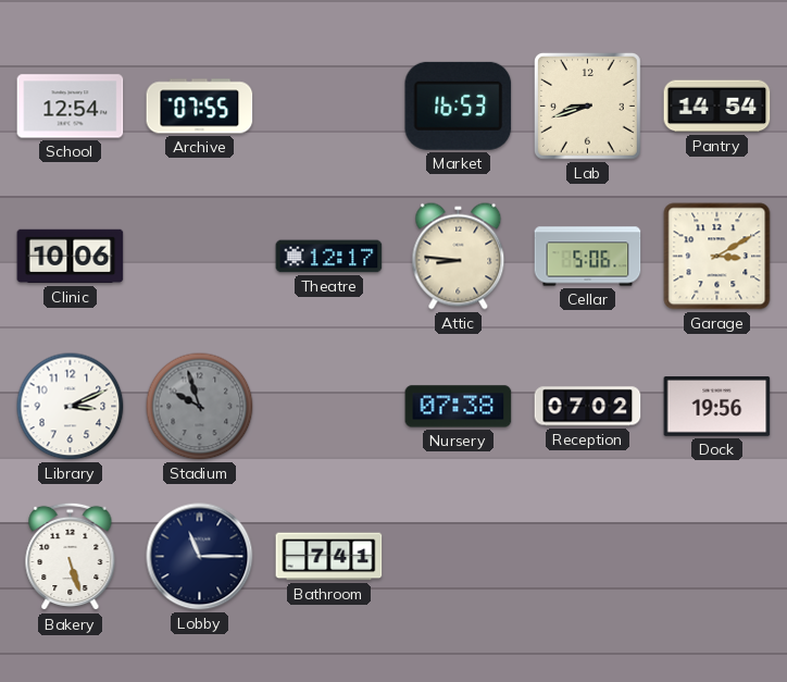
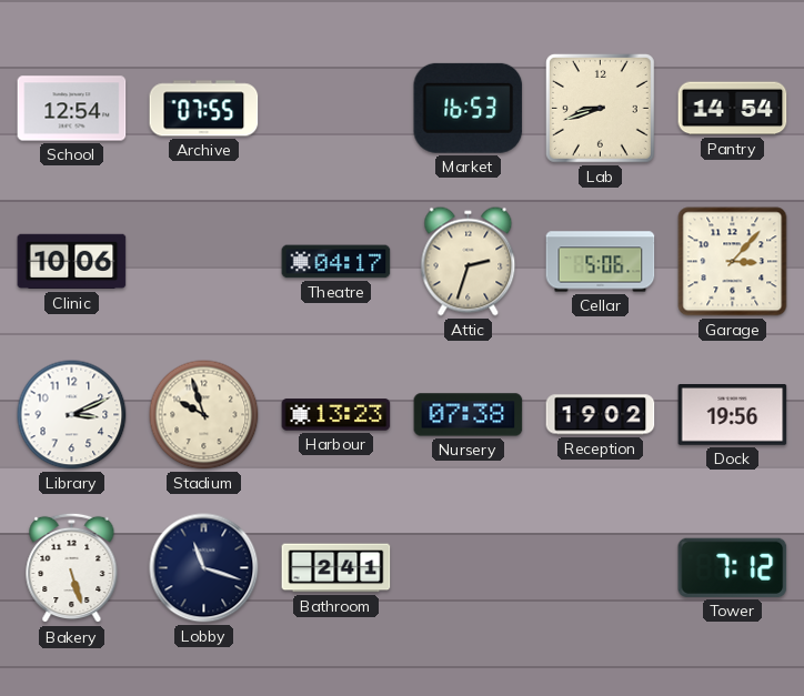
Theatre: 12:17 -> 04:17
Attic: 8:46 -> 2:33
Garage: 3:10 -> 3:07
Stadium dial: grey -> cream
Harbour: none -> 13:23
Reception: 07:02 -> 19:02
Lobby: 11:15 -> 11:18
Bathroom: 7:41 -> 2:41
Tower: none -> 7:12
